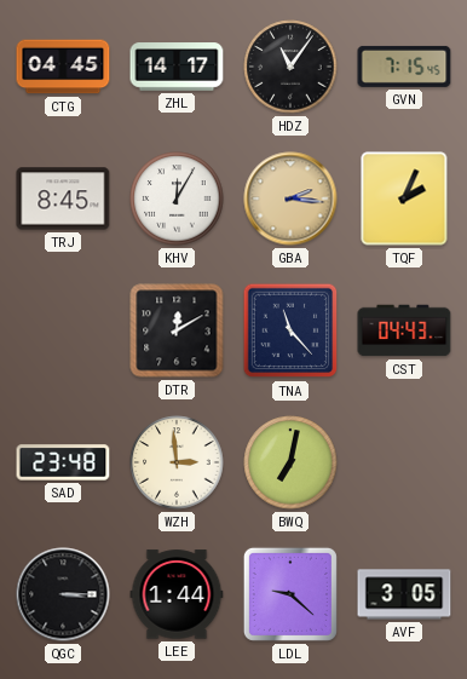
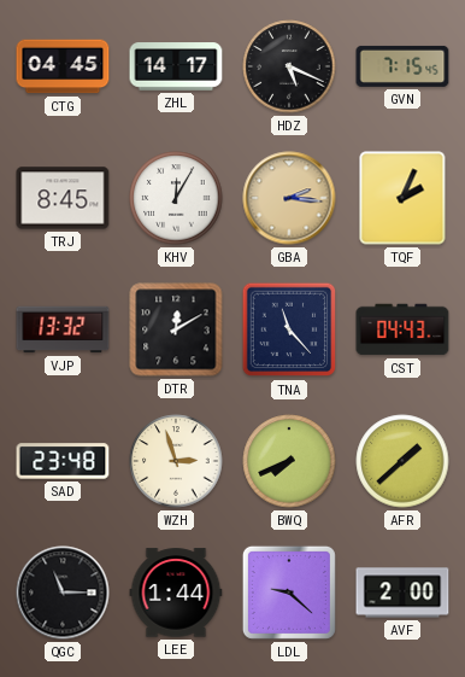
HDZ: 11:06 -> 5:19
VJP: none -> 13:32
WZH: 2:59 -> 2:57
BWQ: 7:02 -> 7:41
AFR: none -> 1:38
QGC: 3:15 -> 11:15
AVF: 3:05 -> 2:00
